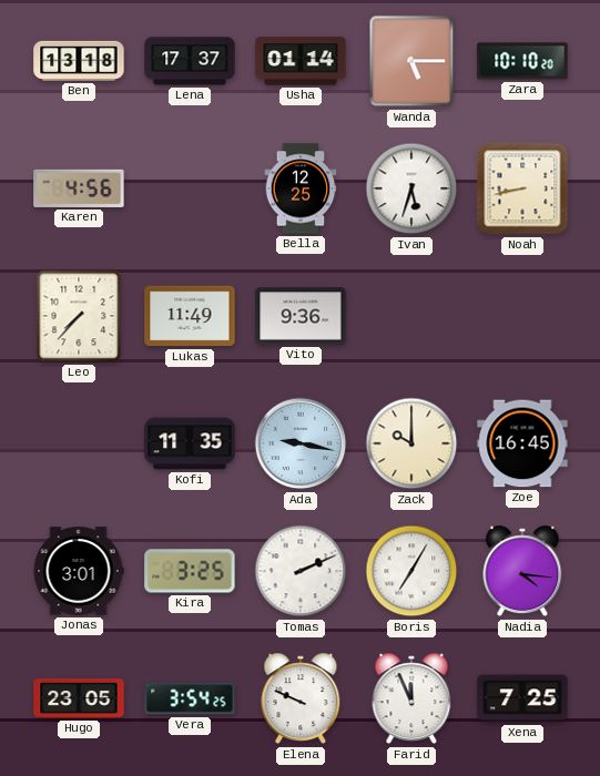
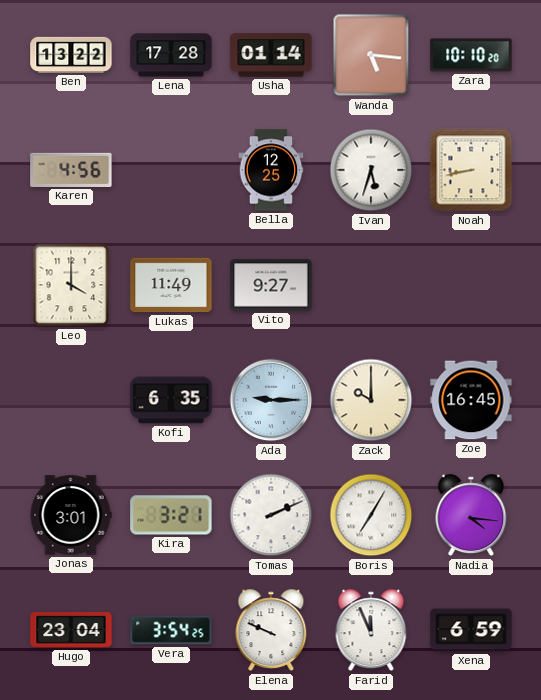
Ben: 13:18 -> 13:22
Lena: 17:37 -> 17:28
Wanda: 5:15 -> 5:16
Leo: 7:37 -> 4:00
Vito: 9:36 -> 9:27
Kofi: 11:35 -> 6:35
Ada: 9:17 -> 9:15
Kira: 3:25 -> 3:21
Hugo: 23:05 -> 23:04
Xena: 7:25 -> 6:59
